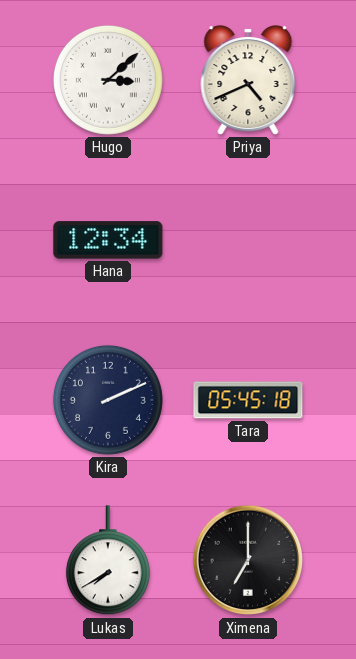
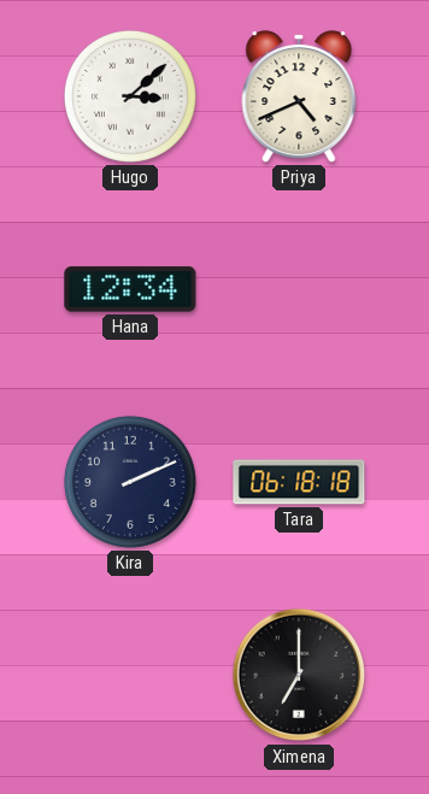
Tara: 05:45 -> 06:18
Lukas: 7:40 -> none
